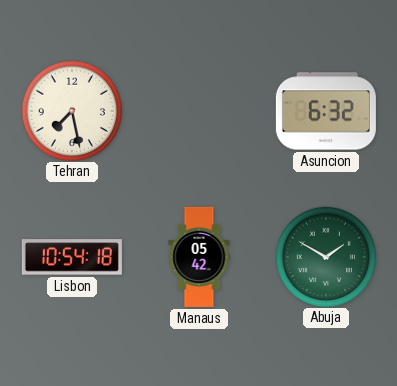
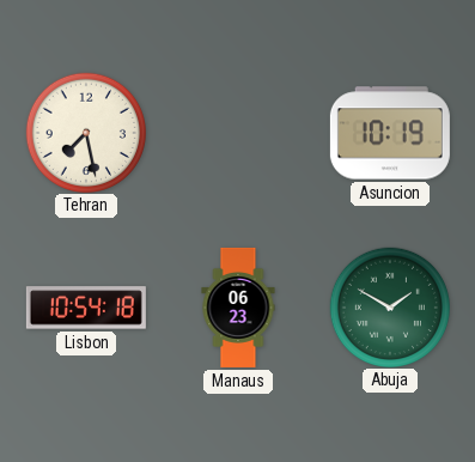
Asuncion: 6:32 -> 10:19
Manaus: 05:42 -> 06:23
